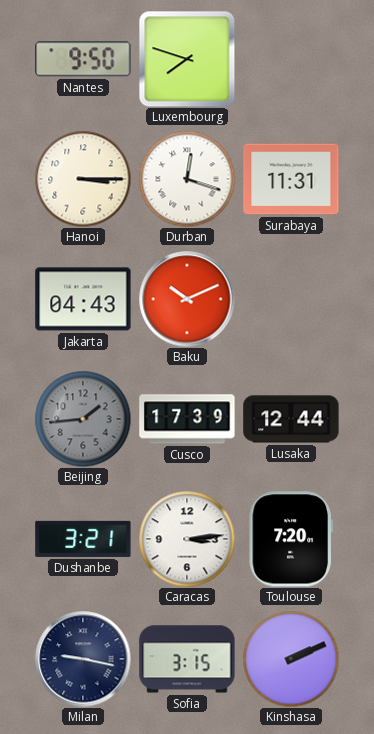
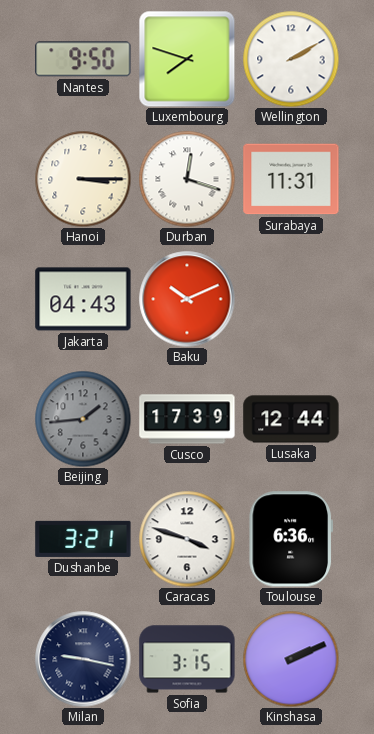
Wellington: none -> 2:10
Caracas: 3:14 -> 3:48
Toulouse: 7:20 -> 6:36
